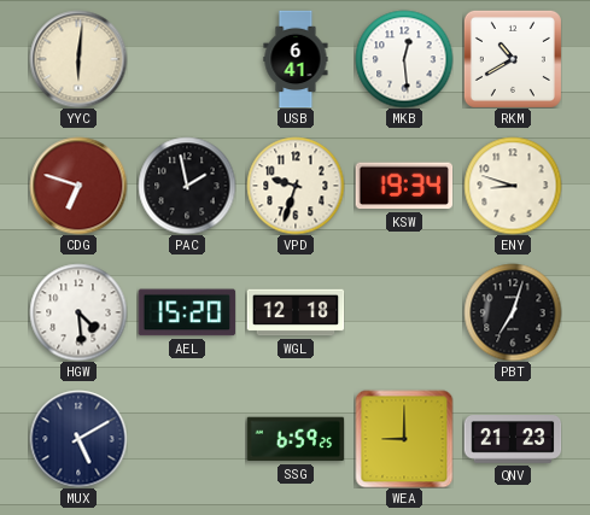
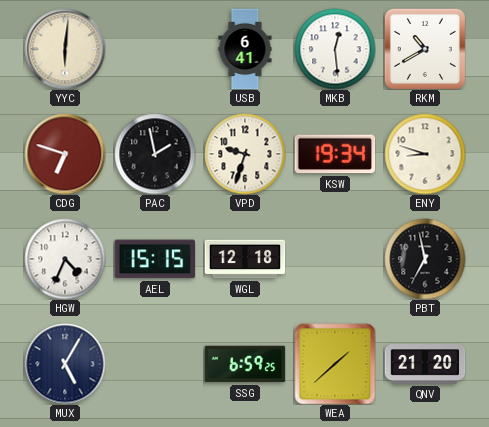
HGW: 4:29 -> 4:34
AEL: 15:20 -> 15:15
PBT: 7:03 -> 6:58
MUX: 5:10 -> 5:05
WEA: 9:00 -> 1:38
QNV: 21:23 -> 21:20
